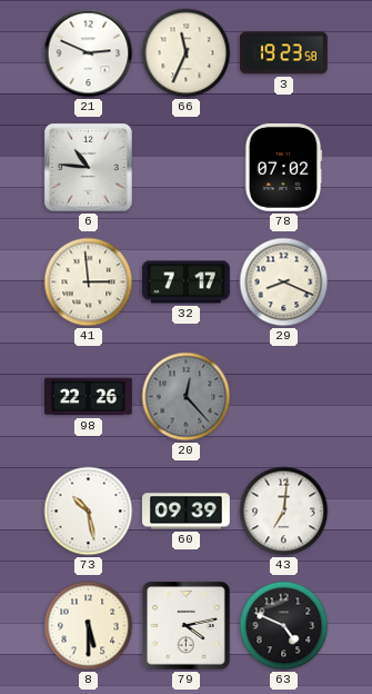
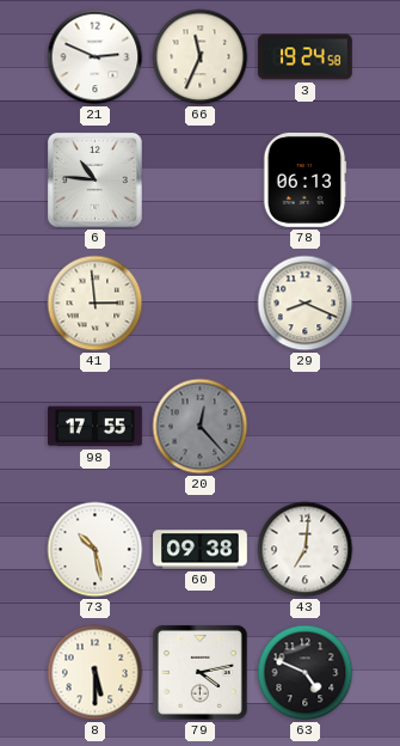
3: 19:23 -> 19:24
78: 07:02 -> 06:13
32: 7:17 -> none
98: 22:26 -> 17:55
60: 09:39 -> 09:38
